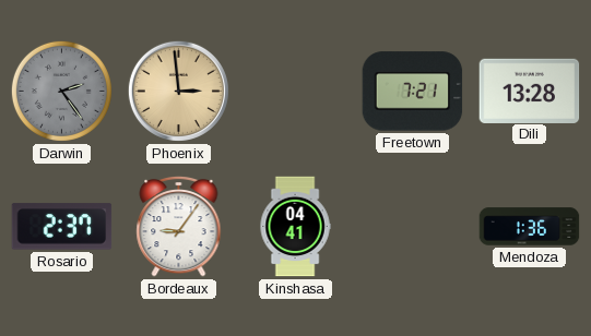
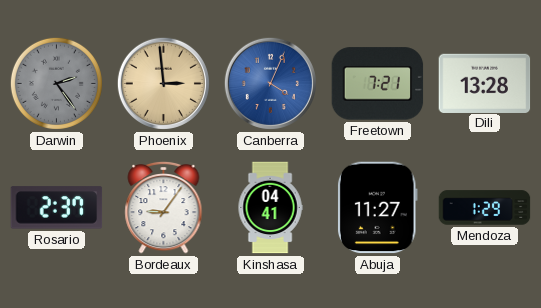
Canberra: none -> 4:04
Abuja: none -> 11:27
Mendoza: 1:36 -> 1:29
